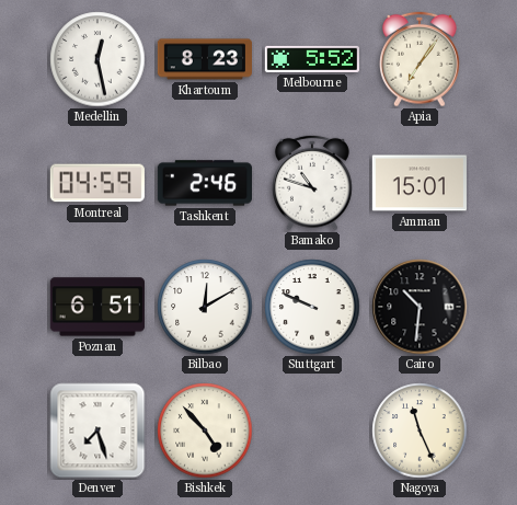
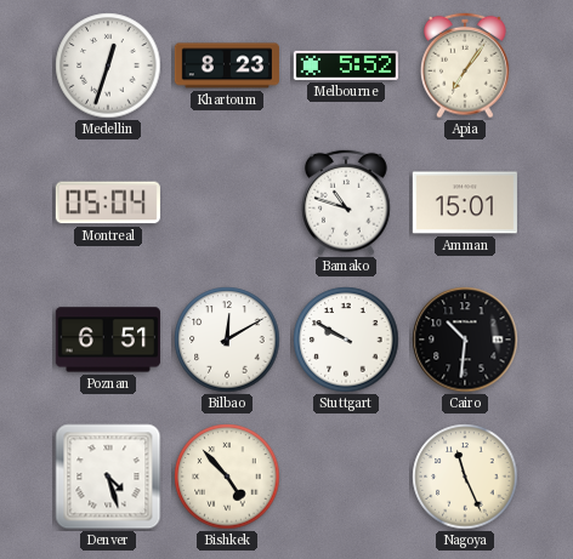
Medellin: 12:28 -> 12:33
Montreal: 04:59 -> 05:04
Tashkent: 2:46 -> none
Stuttgart: 9:49 -> 9:50
Denver: 7:27 -> 4:27
